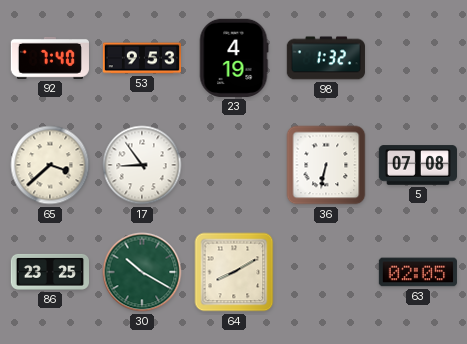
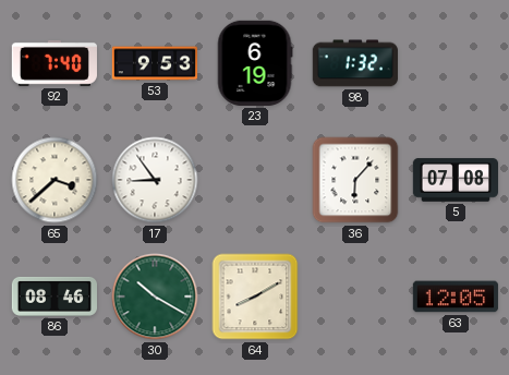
23: 4:19 -> 6:19
36: 6:32 -> 6:07
86: 23:25 -> 08:46
63: 02:05 -> 12:05
